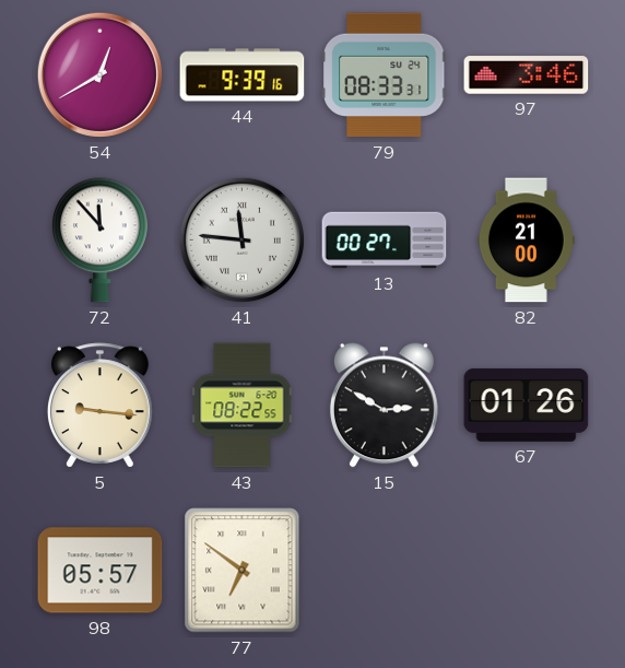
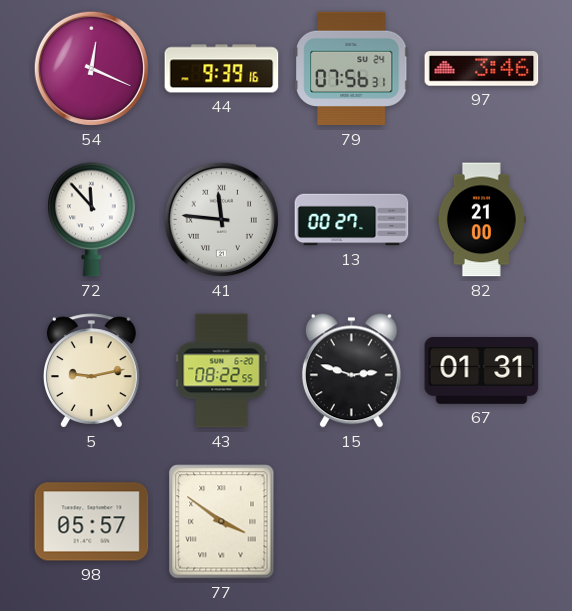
54: 12:40 -> 12:19
79: 08:33 -> 07:56
5: 9:16 -> 9:13
15: 2:50 -> 2:48
67: 01:26 -> 01:31
77: 6:51 -> 3:51
